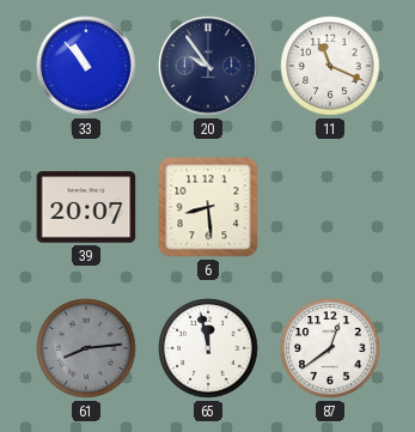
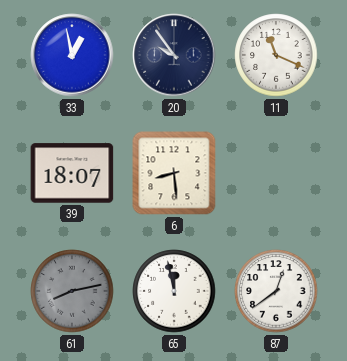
33: 10:53 -> 12:58
39: 20:07 -> 18:07
61: 8:14 -> 8:13
